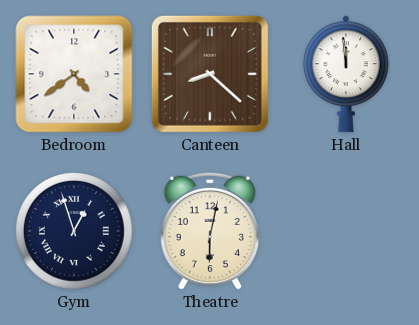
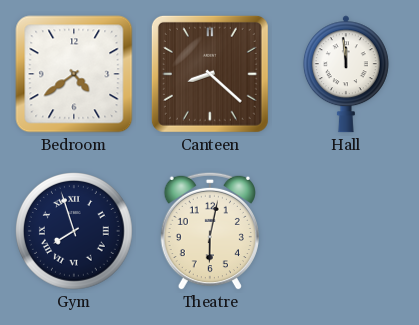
Gym: 12:57 -> 7:57
